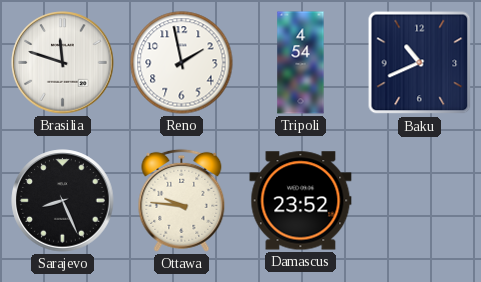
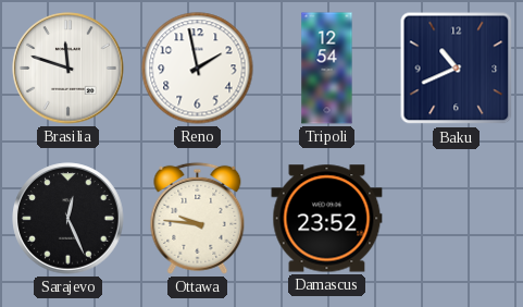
Tripoli: 4:54 -> 12:54
Sarajevo: 8:26 -> 12:26
